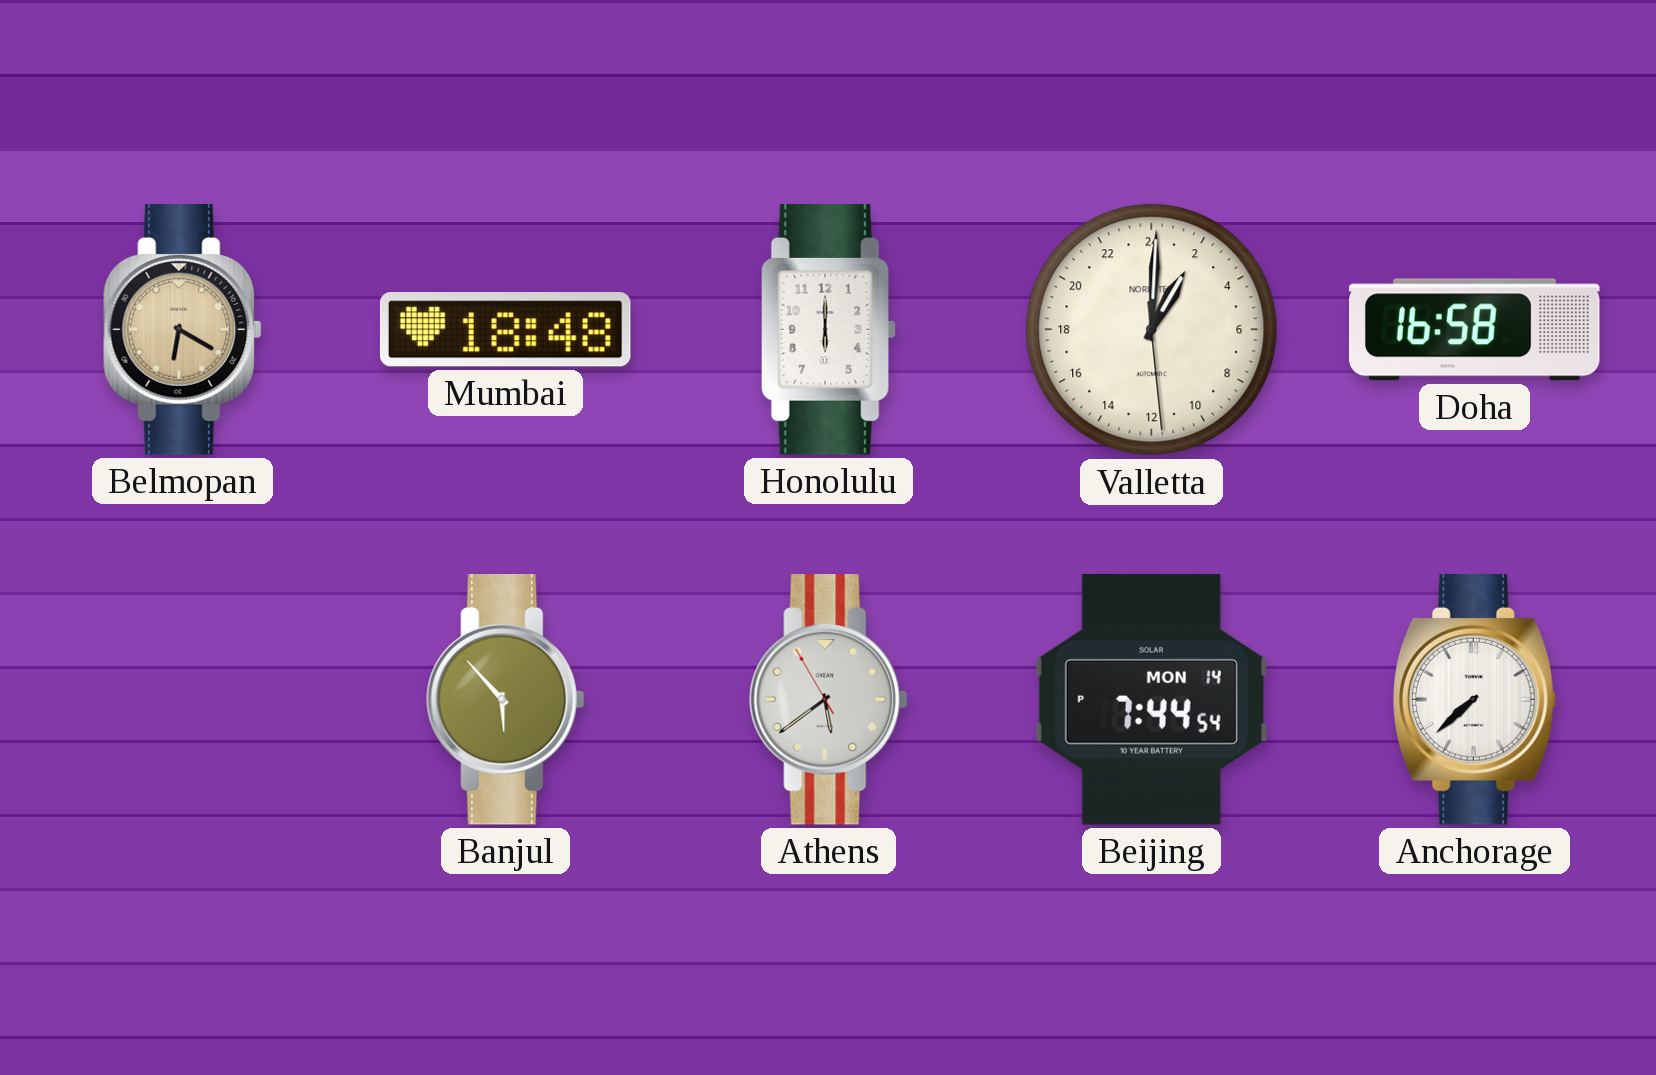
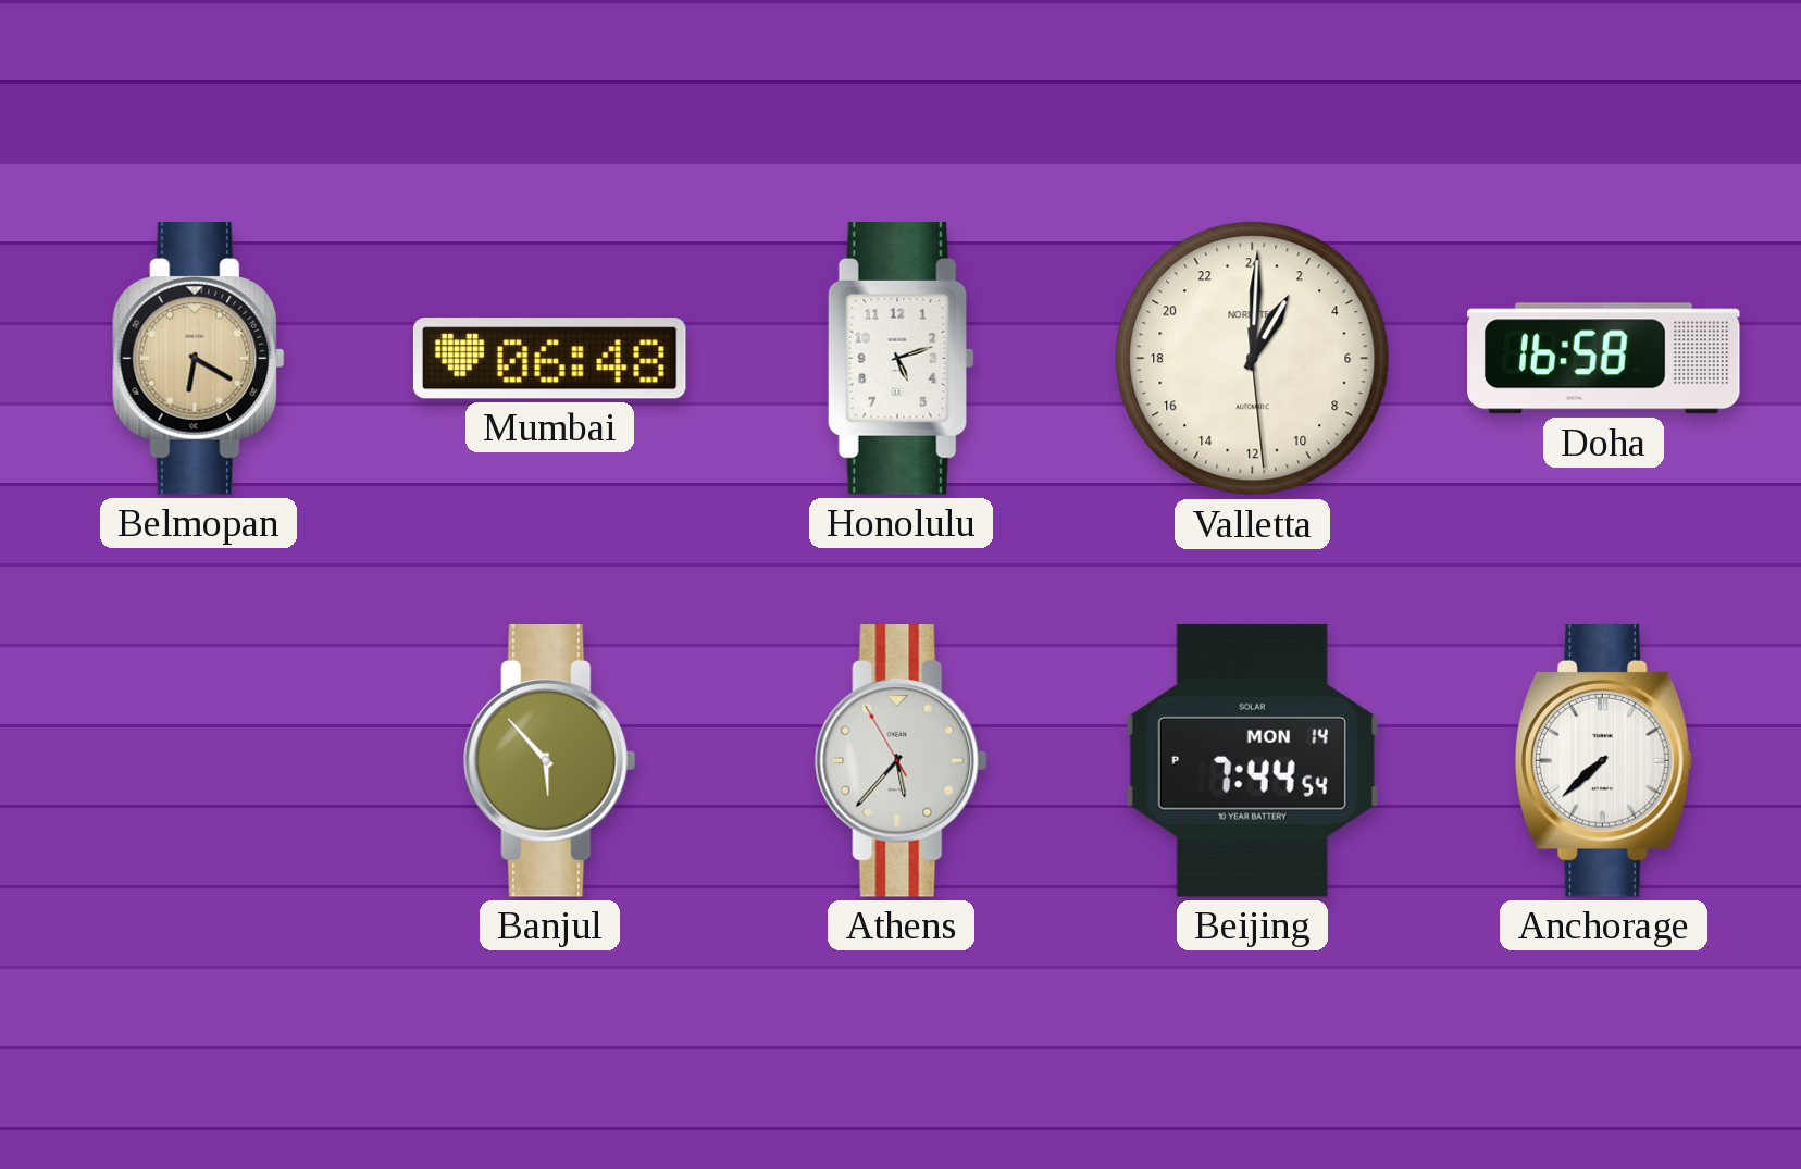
Mumbai: 18:48 -> 06:48
Honolulu: 6:00 -> 5:12
Athens: 5:38 -> 5:36
